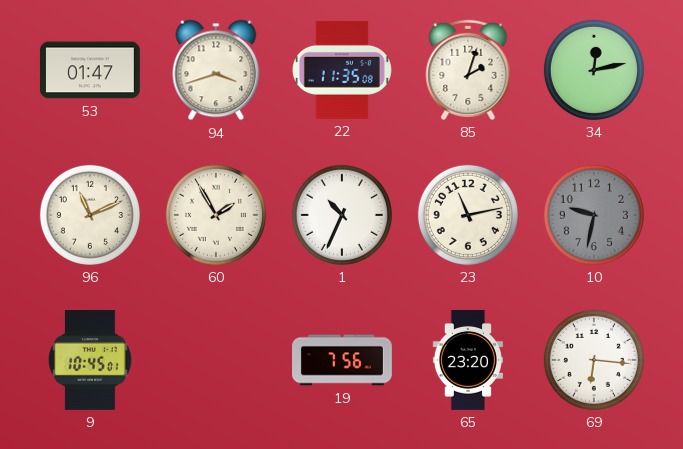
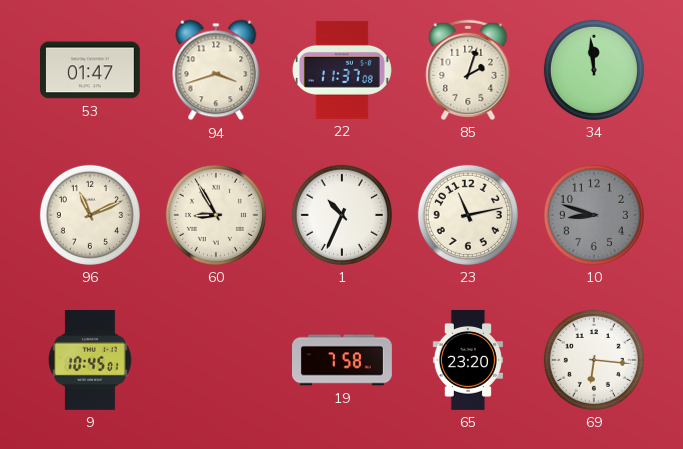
22: 11:35 -> 11:37
34: 12:13 -> 11:59
60: 1:55 -> 8:55
10: 9:32 -> 8:48
19: 7:56 -> 7:58
